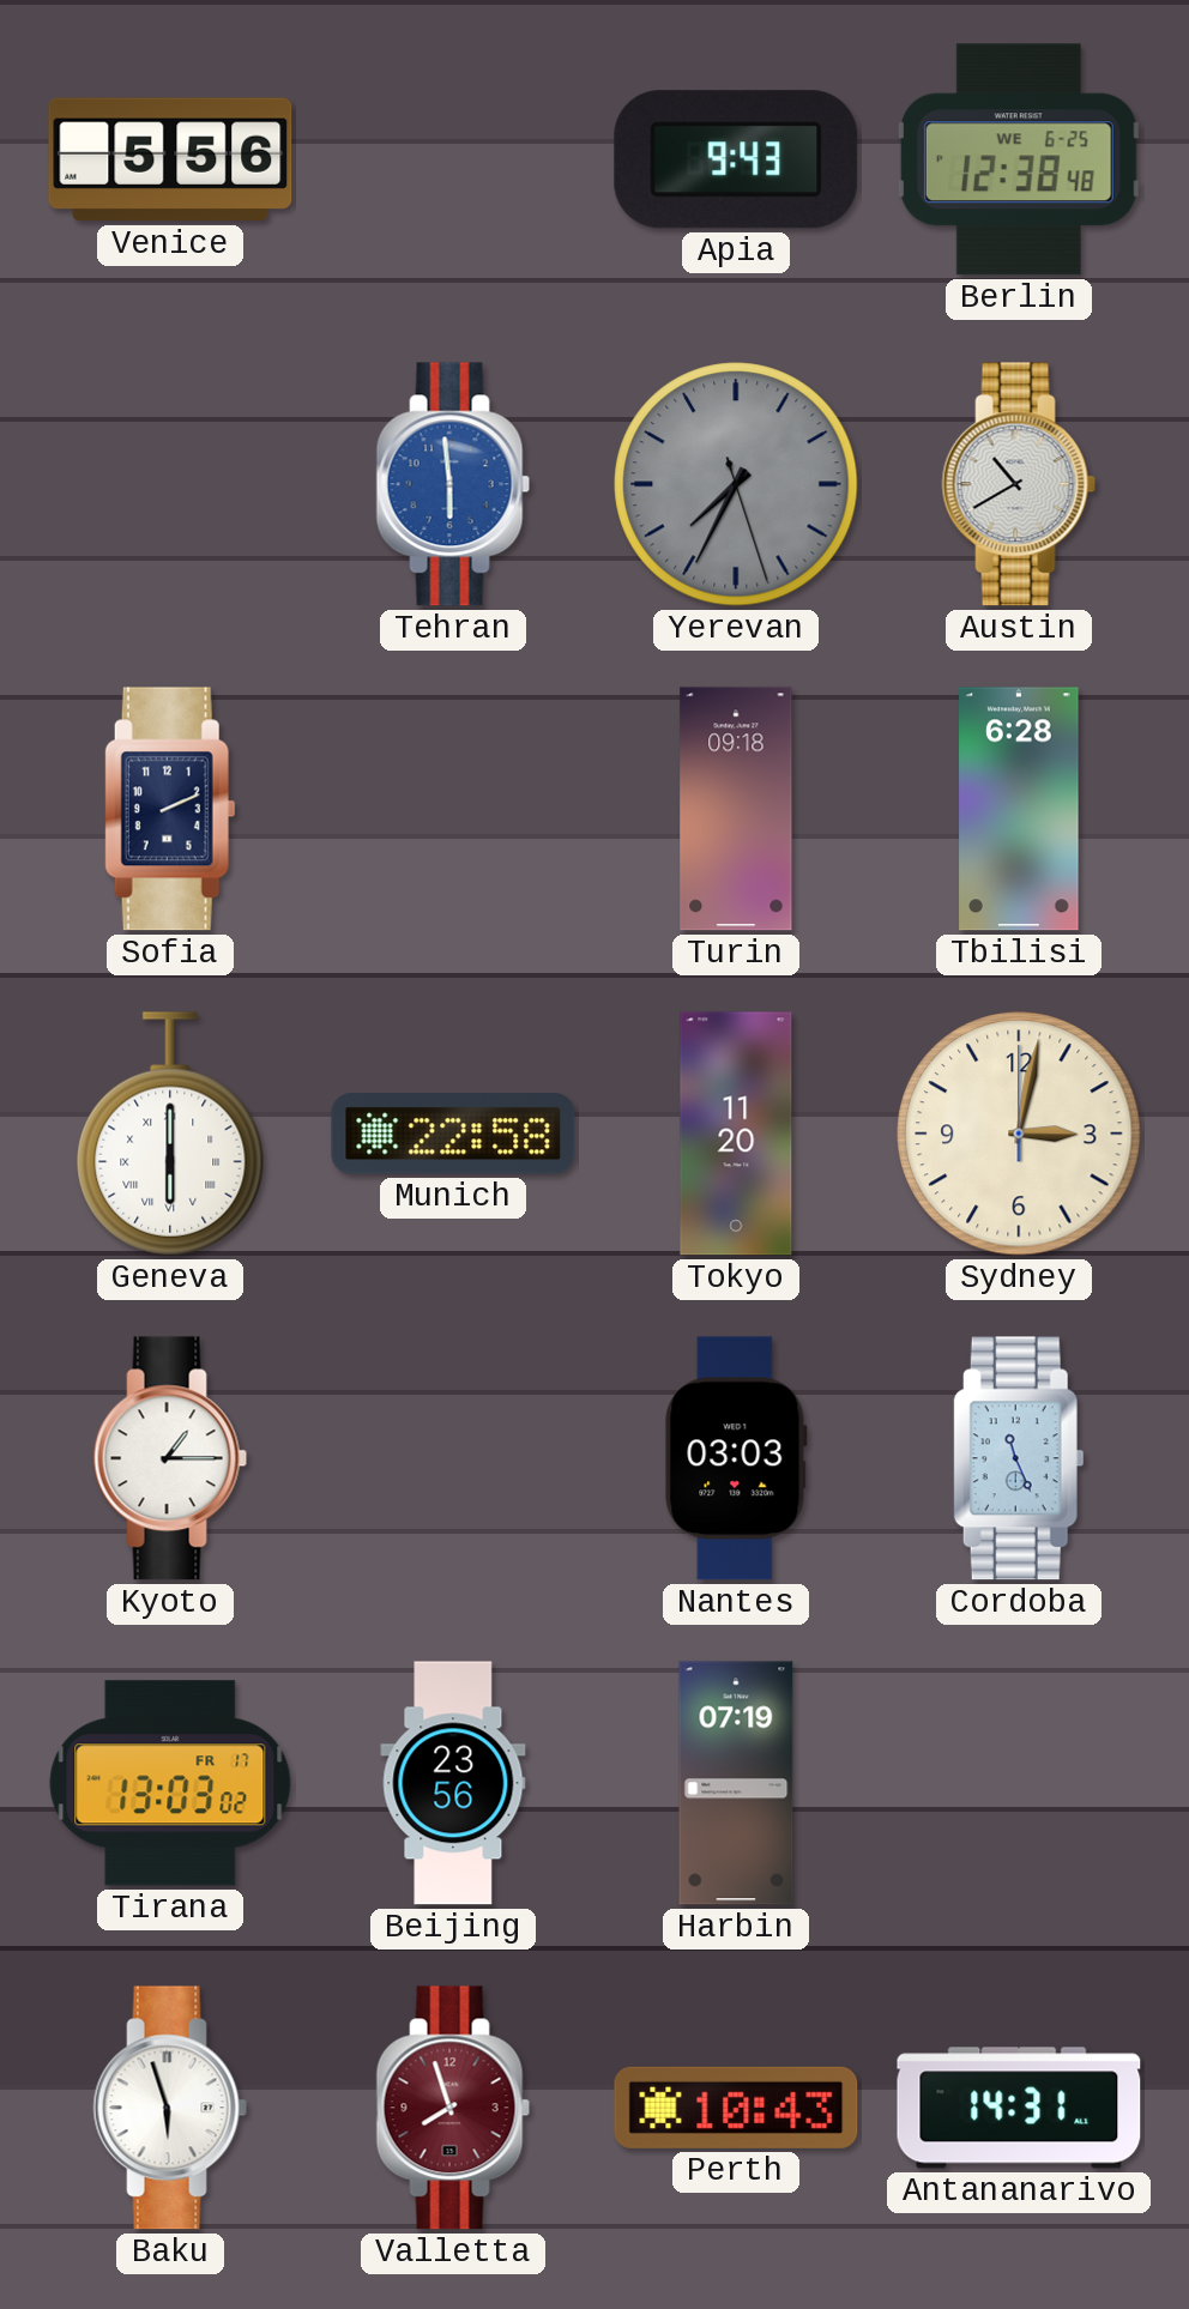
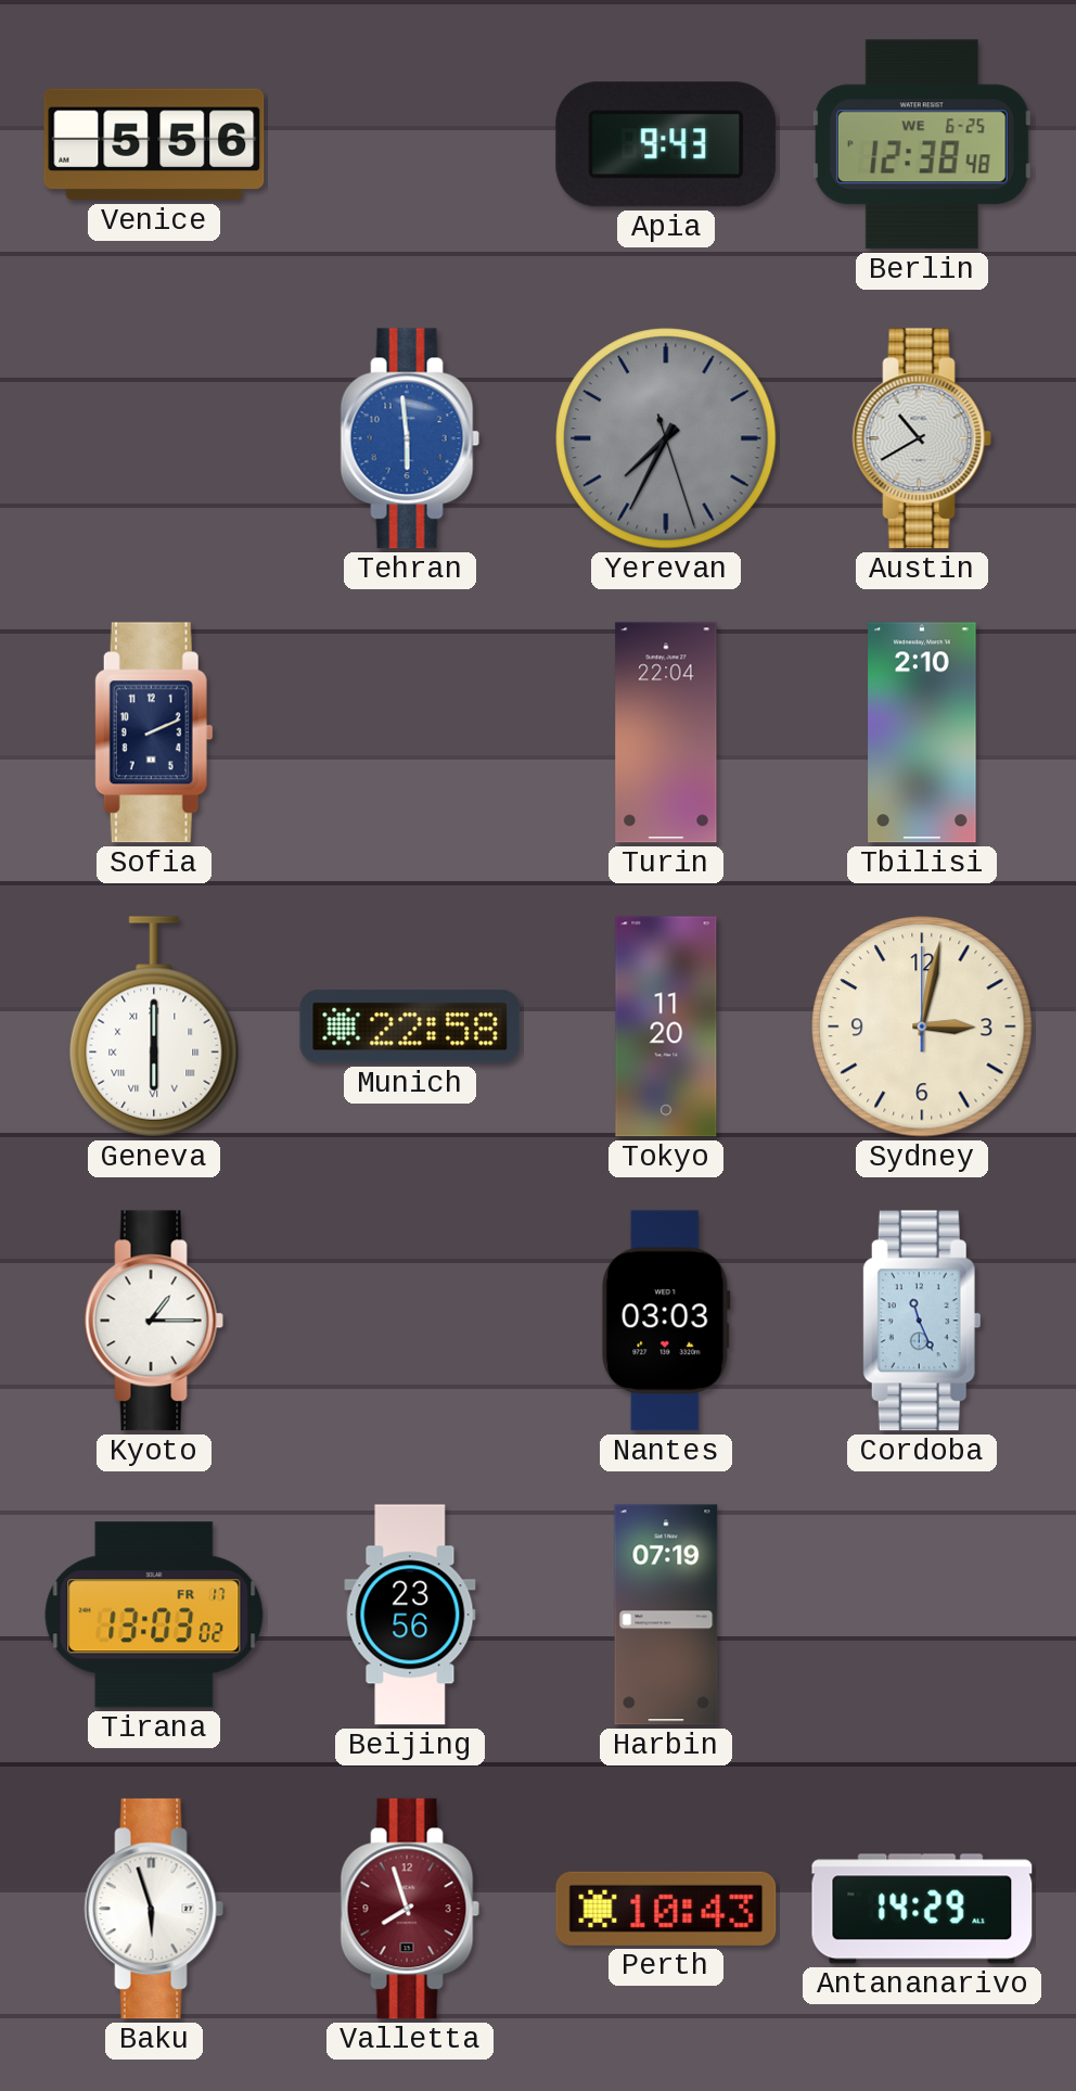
Turin: 09:18 -> 22:04
Tbilisi: 6:28 -> 2:10
Antananarivo: 14:31 -> 14:29
